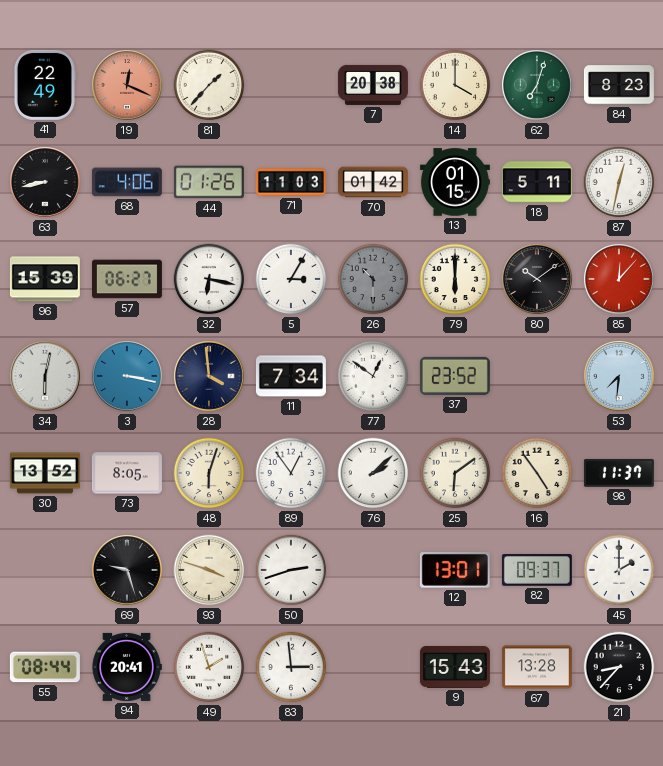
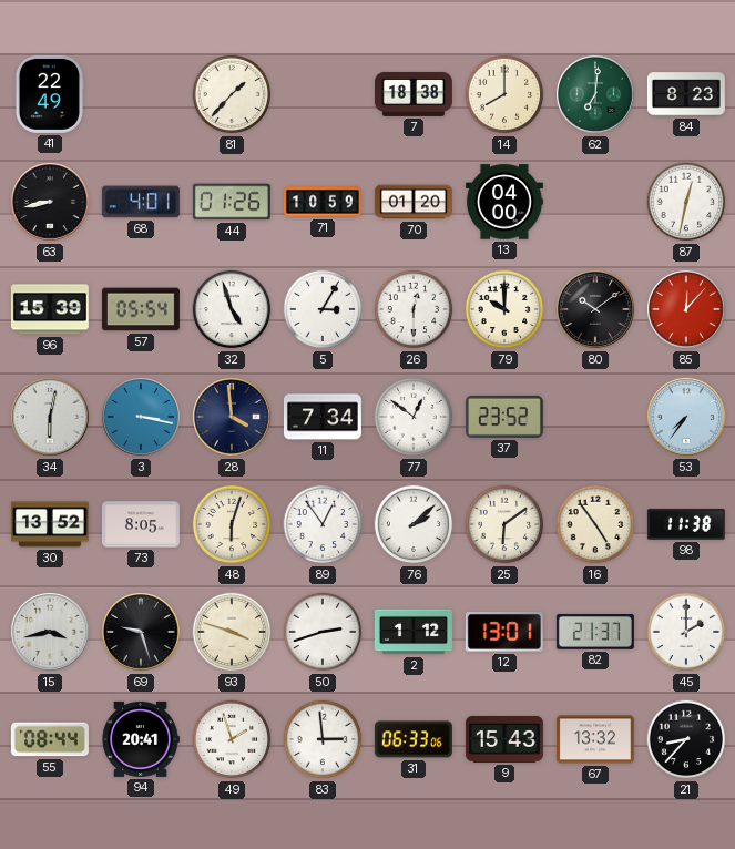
19: 12:19 -> none
7: 20:38 -> 18:38
14: 4:00 -> 8:00
62: 7:03 -> 7:01
68: 4:06 -> 4:01
71: 11:03 -> 10:59
70: 01:42 -> 01:20
13: 01:15 -> 04:00
18: 5:11 -> none
57: 06:27 -> 05:54
32: 6:17 -> 4:57
26: 10:30 -> 12:30
26 dial: grey -> white
79: 6:00 -> 10:00
53: 7:31 -> 7:36
98: 11:37 -> 11:38
15: none -> 3:43
2: none -> 1:12
82: 09:37 -> 21:37
31: none -> 06:33
67: 13:28 -> 13:32
